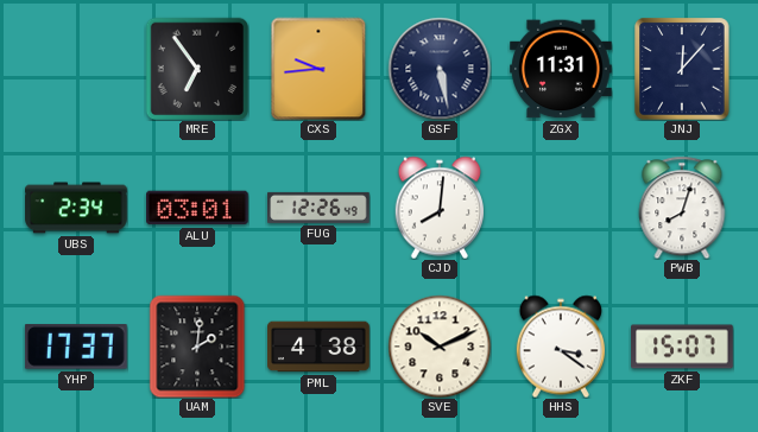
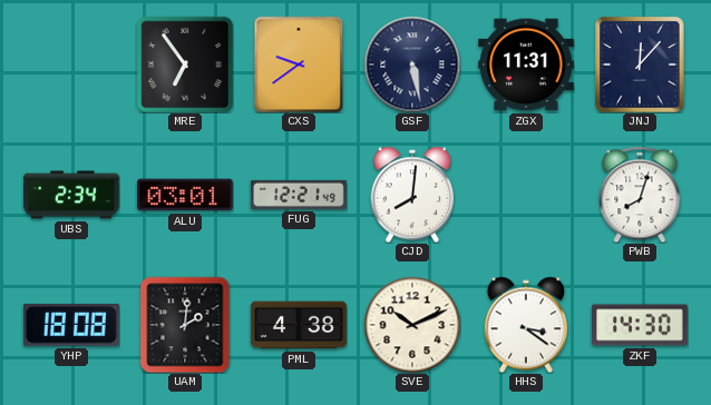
CXS: 9:44 -> 9:39
FUG: 12:26 -> 12:21
YHP: 17:37 -> 18:08
ZKF: 15:07 -> 14:30
